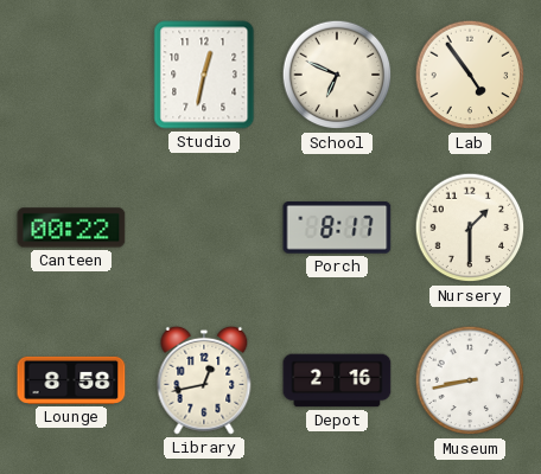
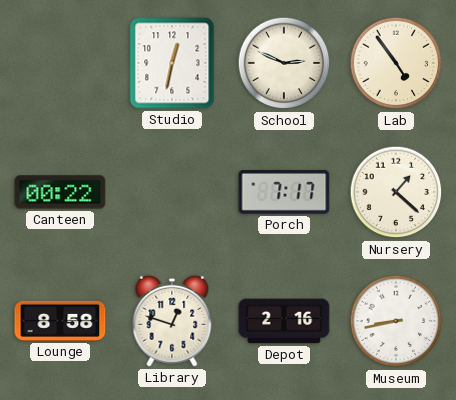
School: 6:49 -> 2:49
Porch: 8:17 -> 7:17
Nursery: 1:30 -> 1:22
Library: 12:43 -> 12:48
